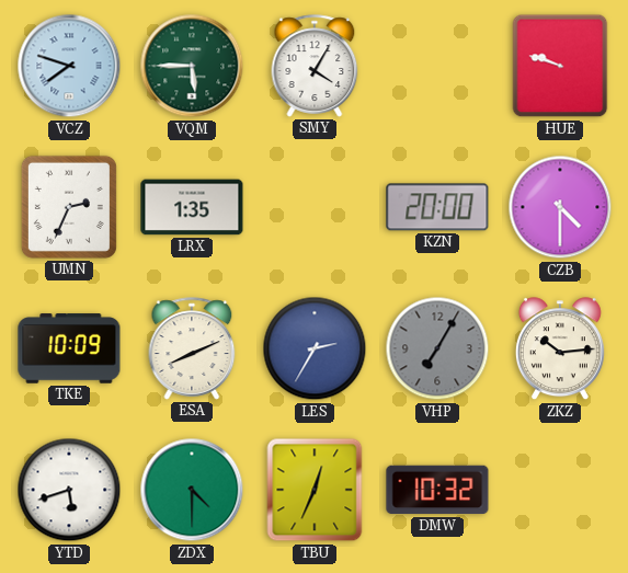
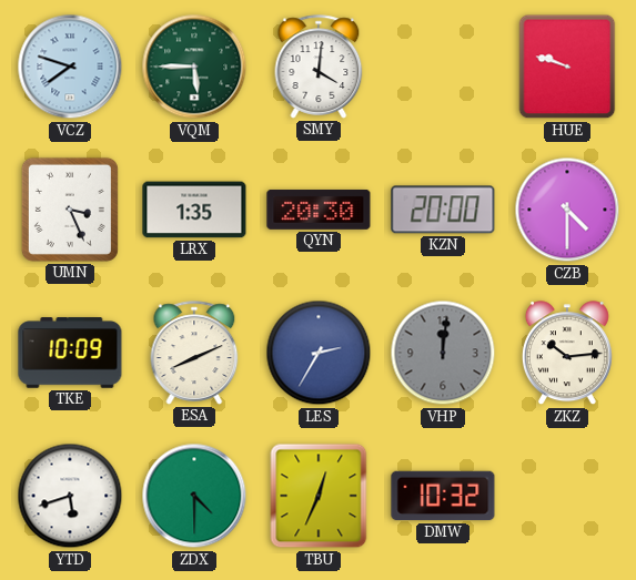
SMY: 4:05 -> 4:01
UMN: 2:34 -> 3:26
QYN: none -> 20:30
VHP: 7:05 -> 12:01
